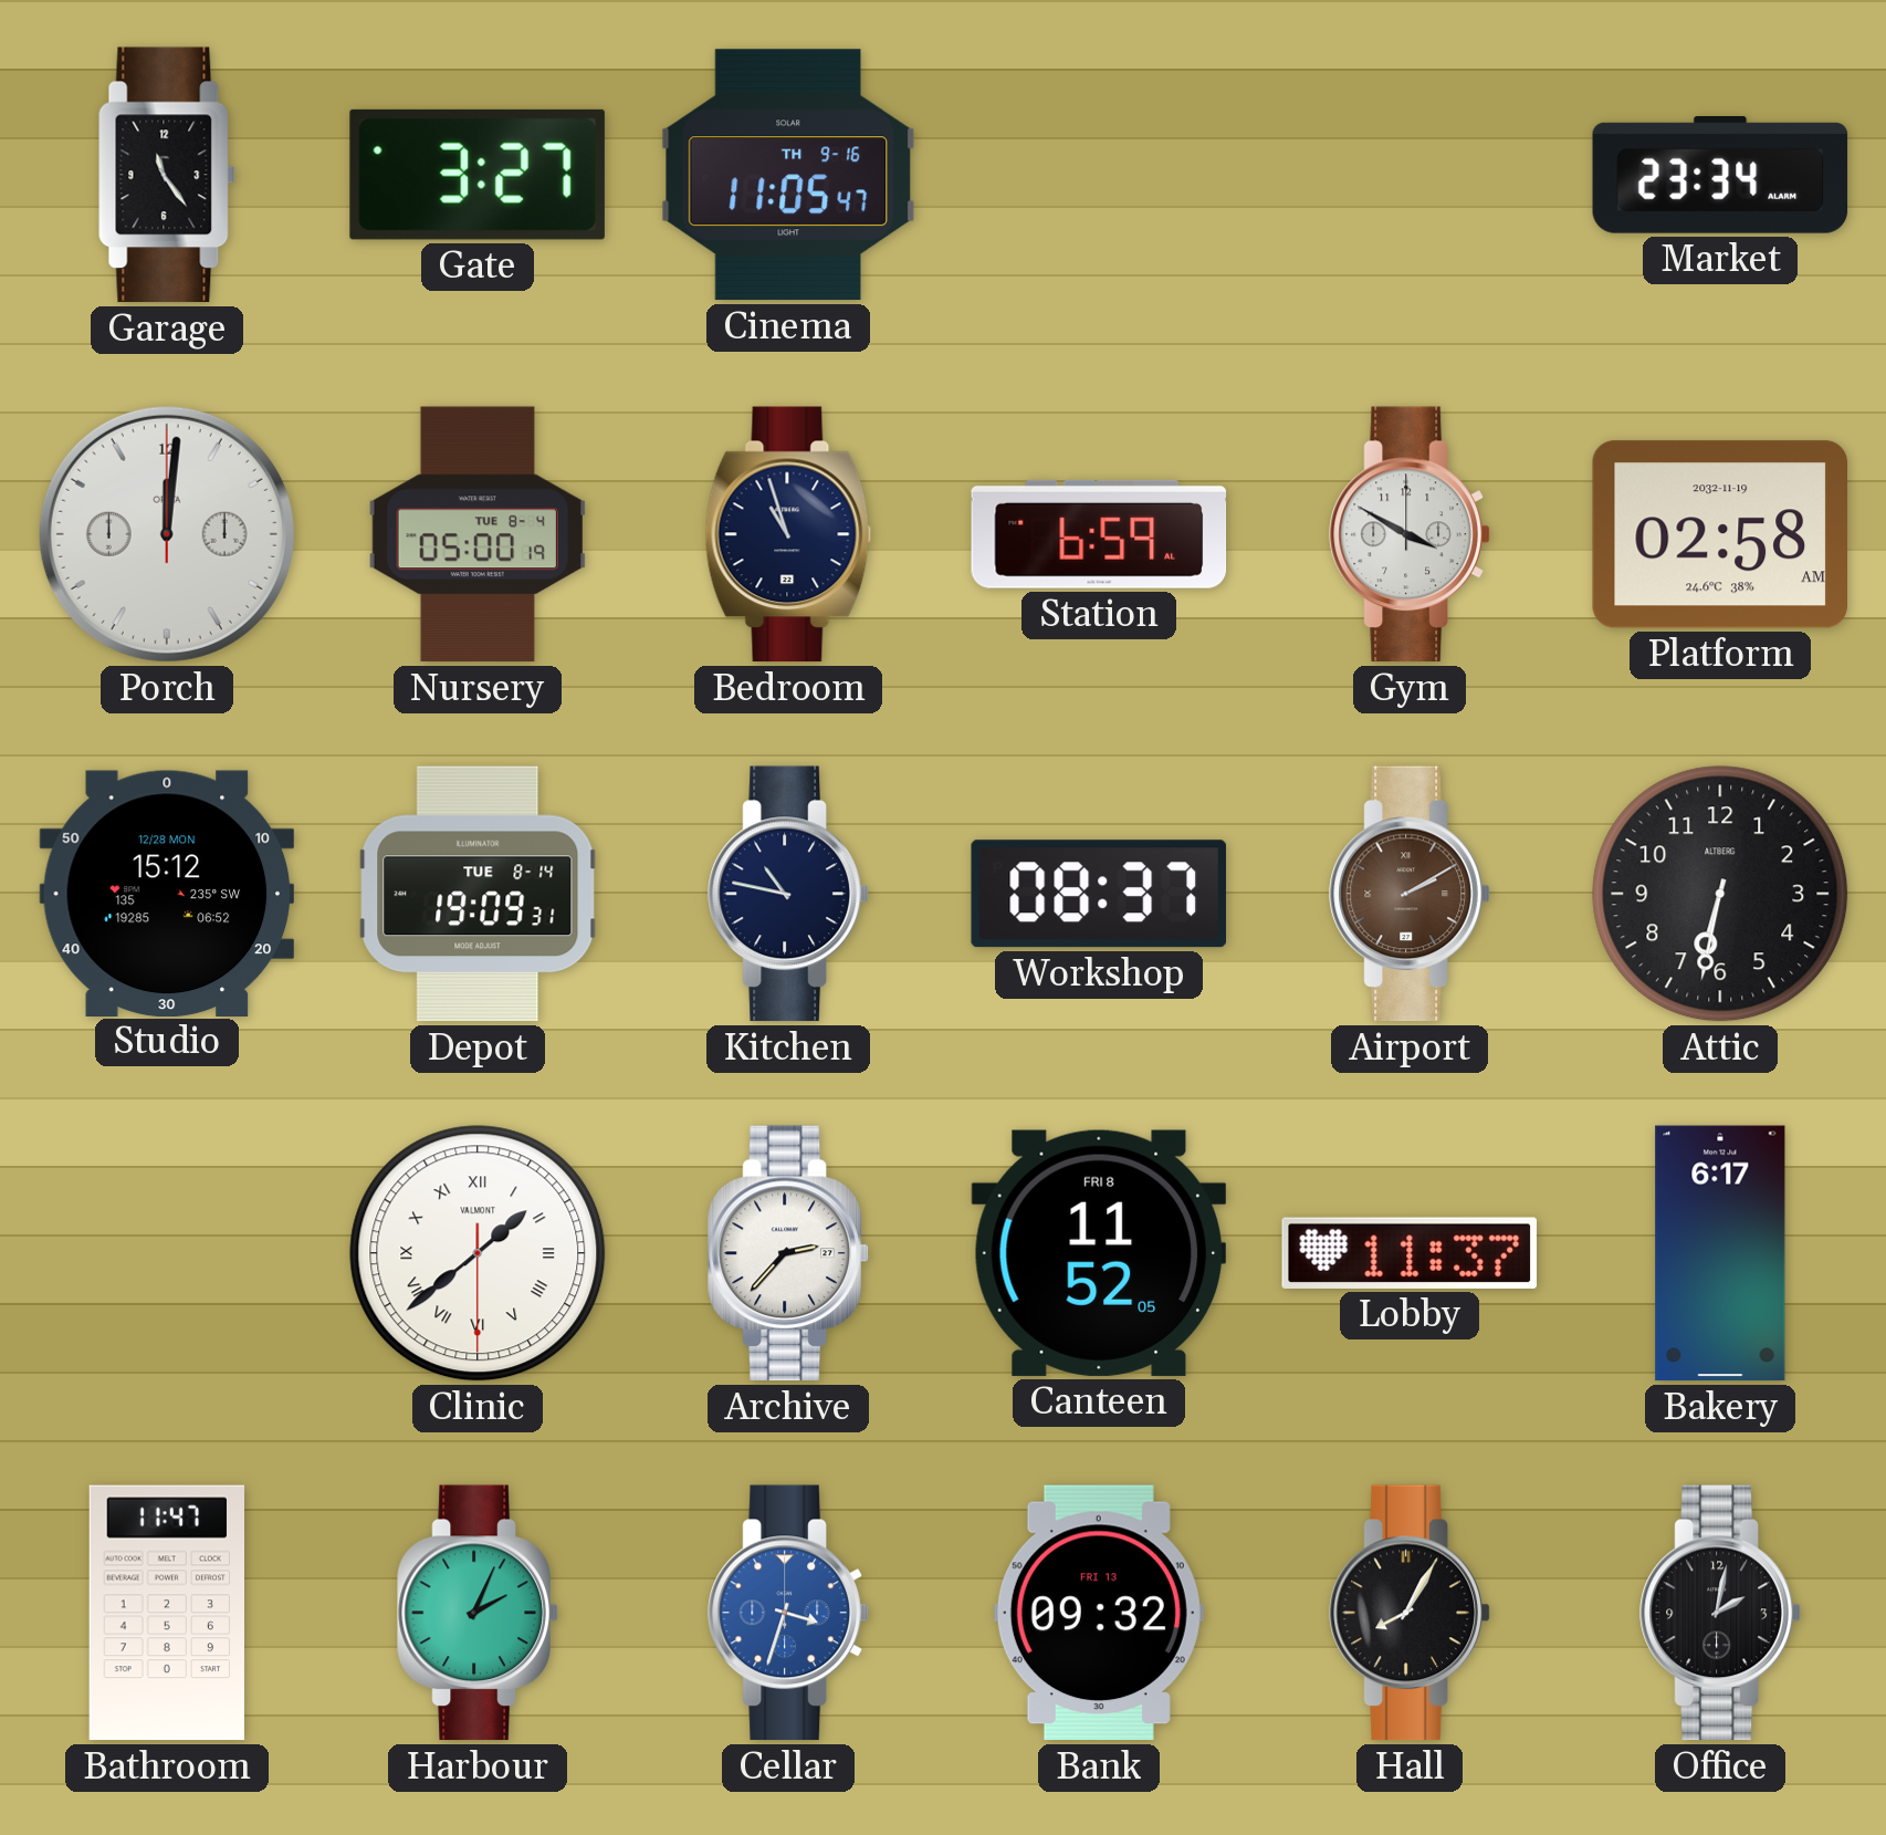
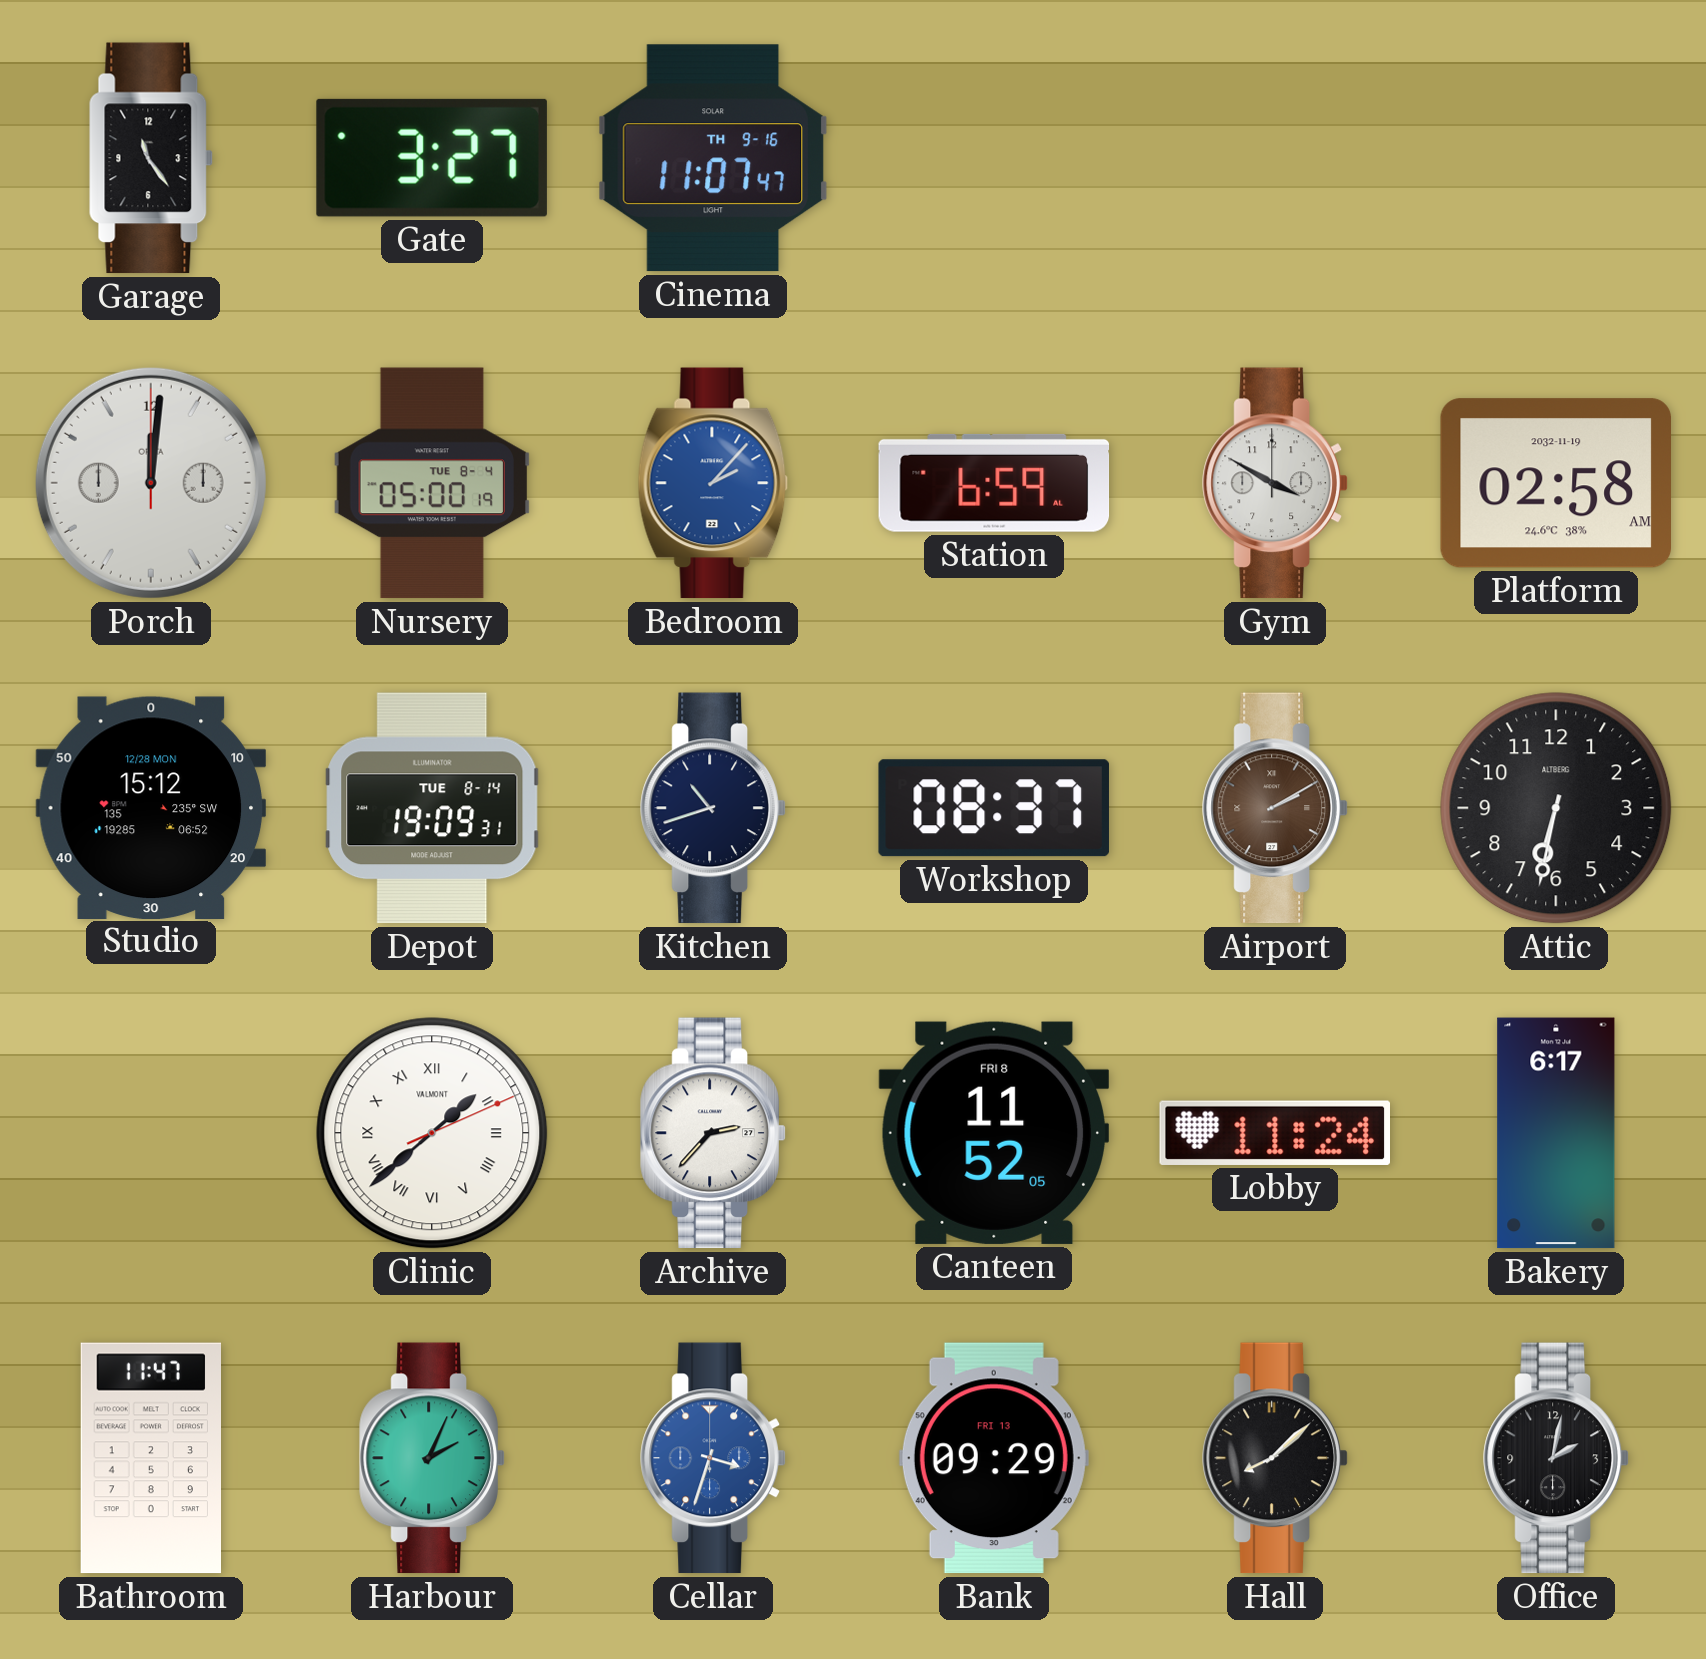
Cinema: 11:05 -> 11:07
Market: 23:34 -> none
Bedroom: 10:57 -> 2:07
Bedroom dial: navy -> blue
Kitchen: 10:47 -> 10:42
Clinic: 1:38:30 -> 1:38:11
Lobby: 11:37 -> 11:24
Bank: 09:32 -> 09:29
Hall: 8:05 -> 8:08
